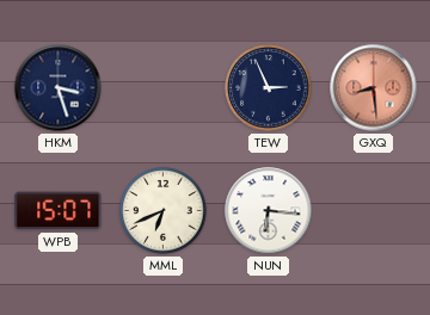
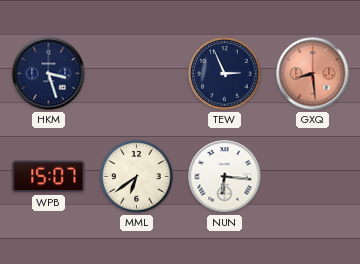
MML: 6:41 -> 6:39
